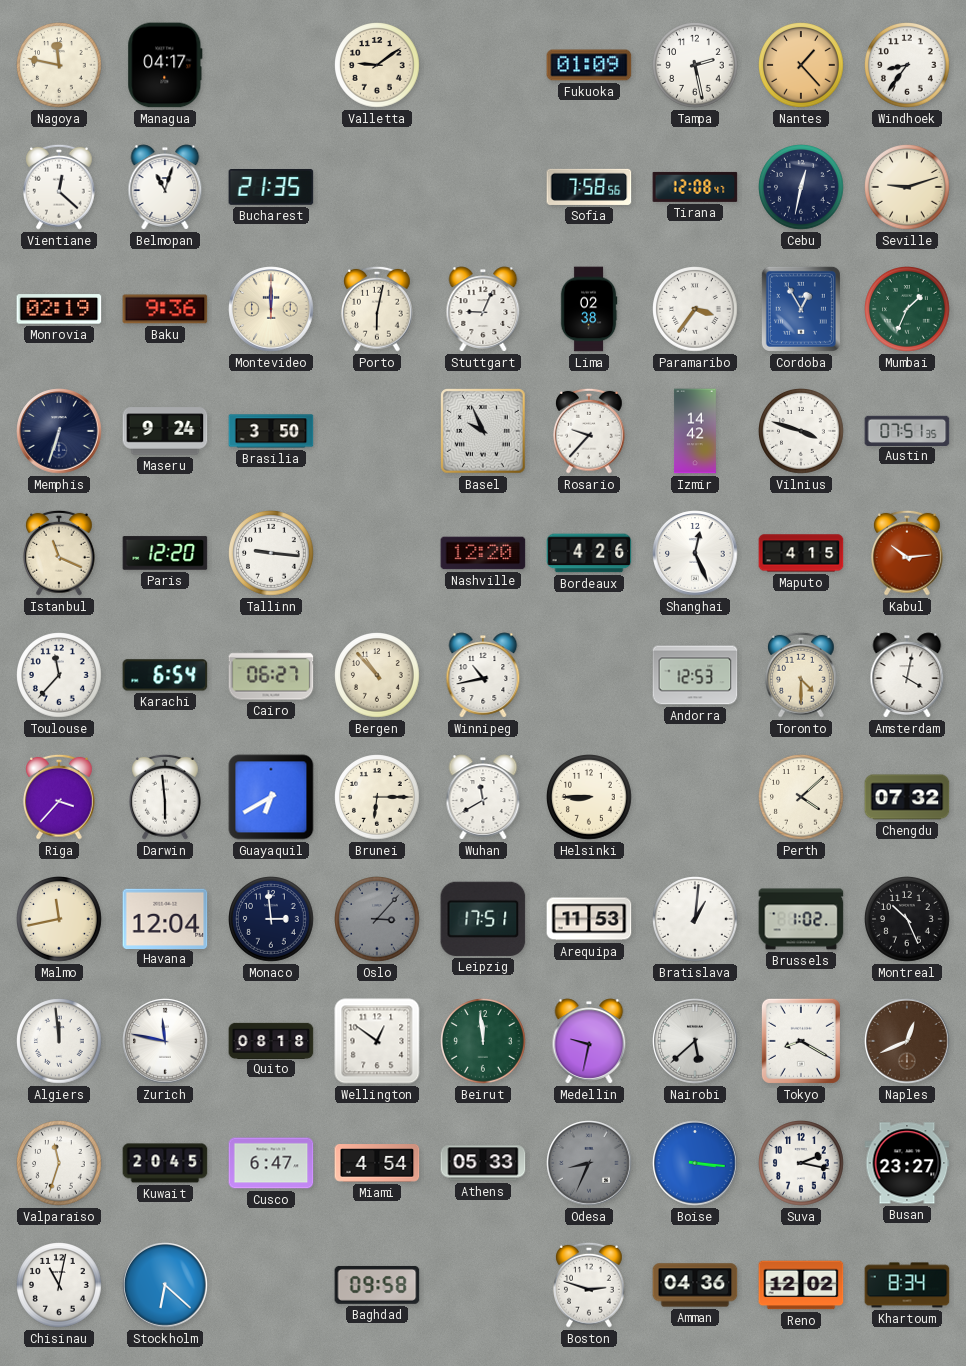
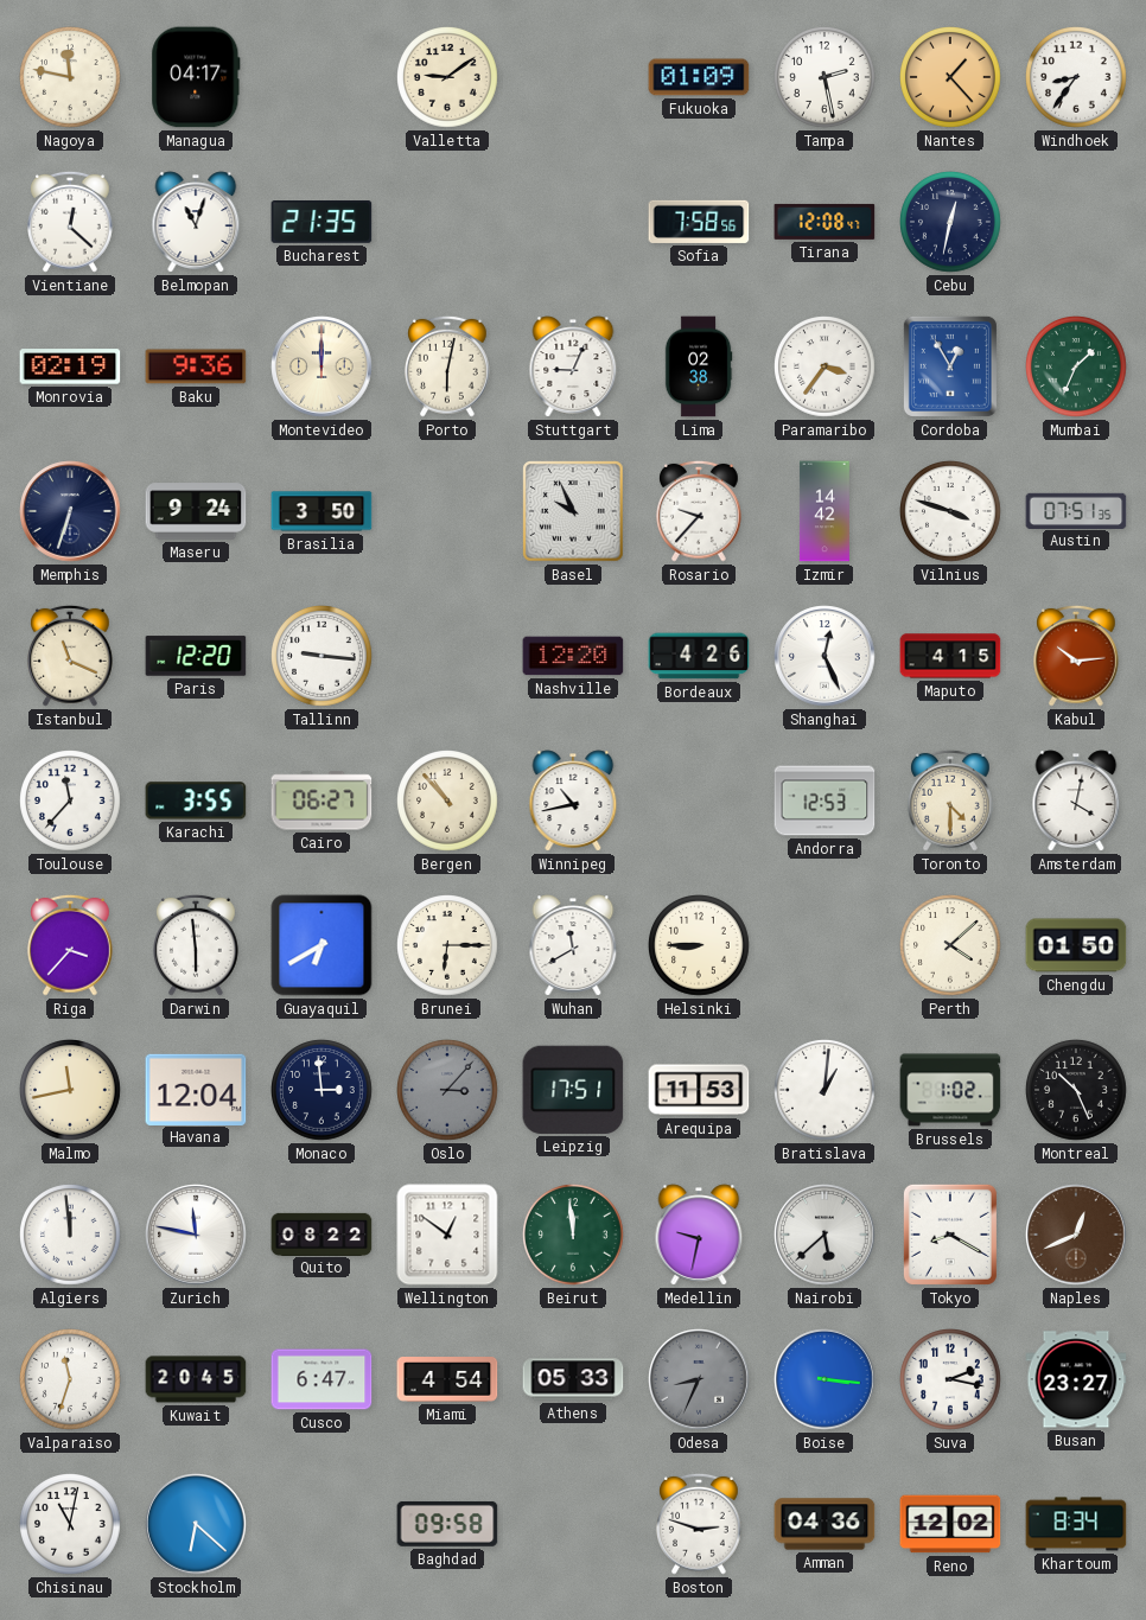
Seville: 9:12 -> none
Karachi: 6:54 -> 3:55
Chengdu: 07:32 -> 01:50
Quito: 08:18 -> 08:22
